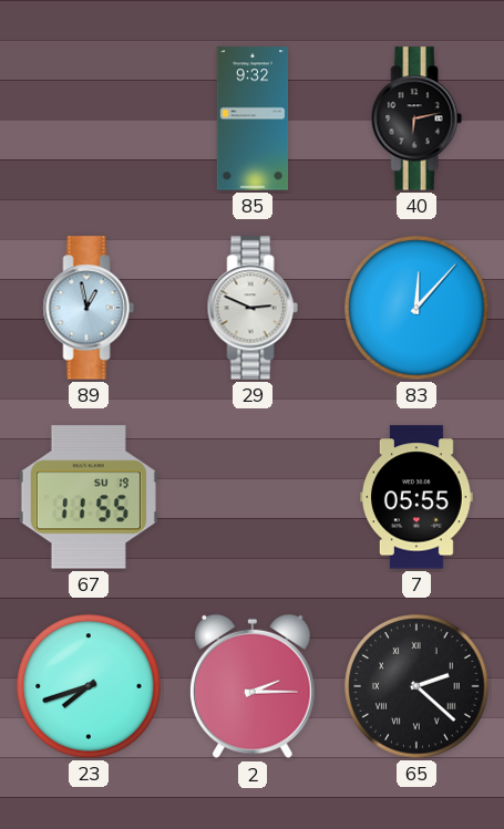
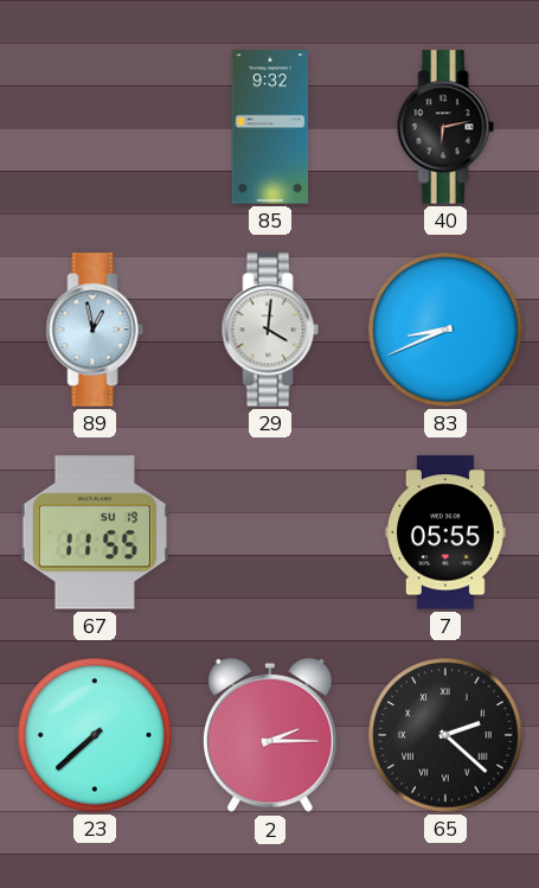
29: 2:49 -> 4:01
83: 12:07 -> 8:41
23: 7:42 -> 7:38
